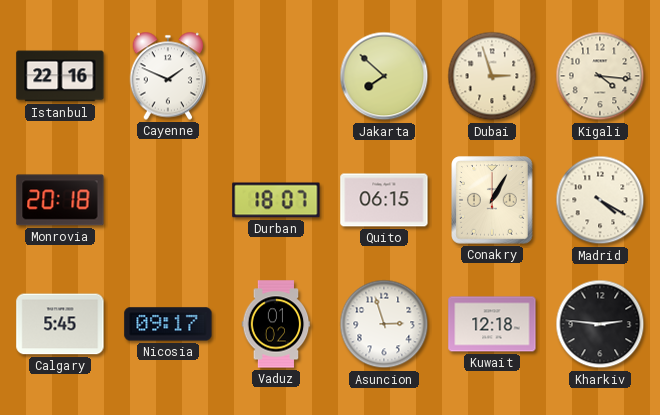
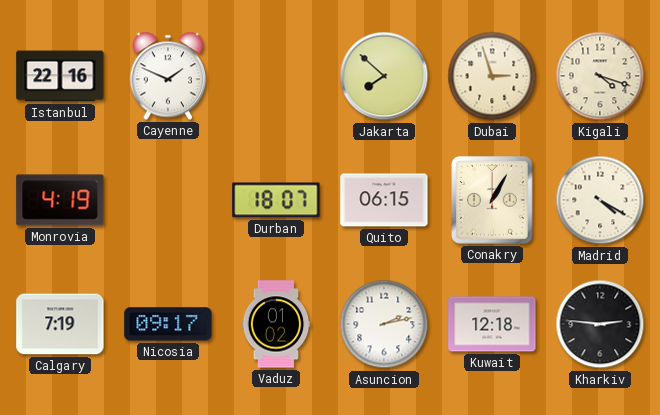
Kigali: 4:16 -> 4:18
Monrovia: 20:18 -> 4:19
Calgary: 5:45 -> 7:19
Asuncion: 2:57 -> 2:13
